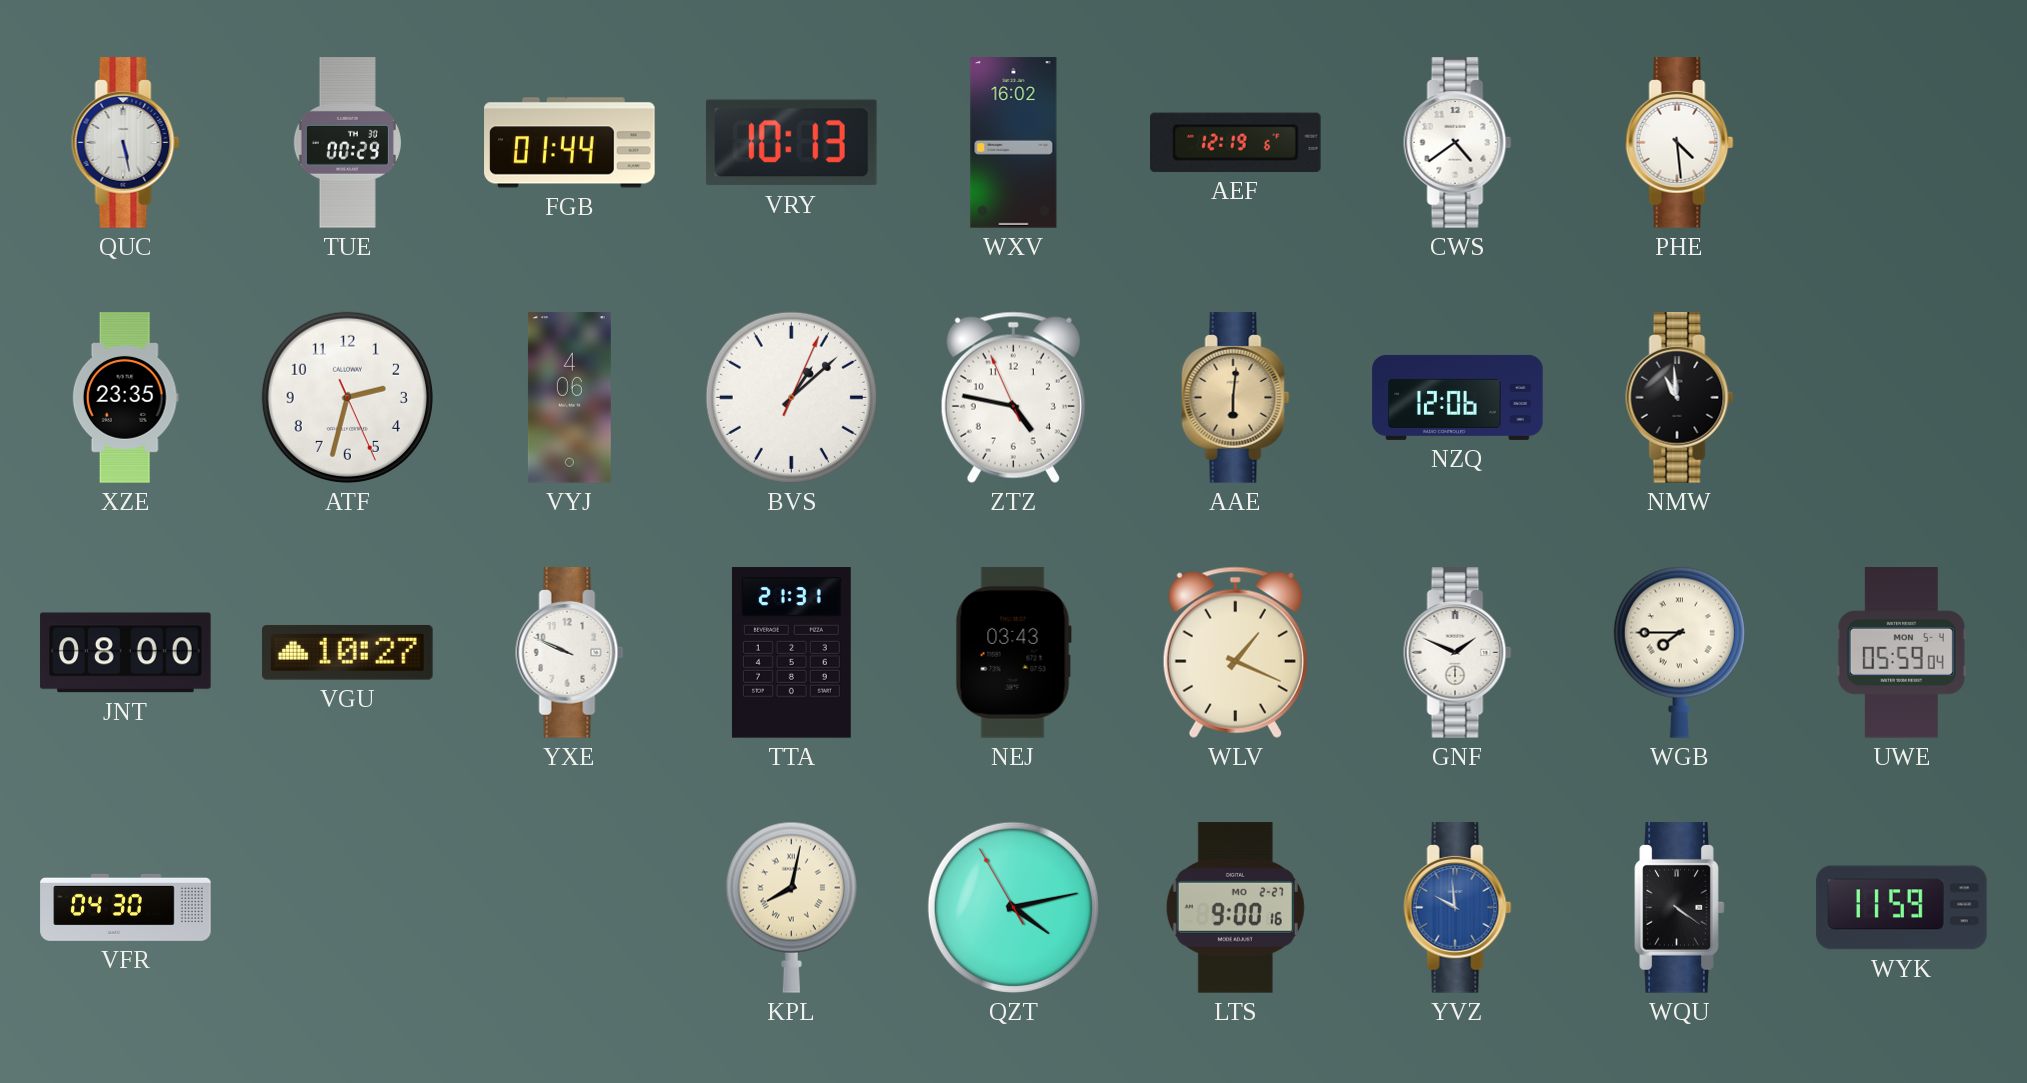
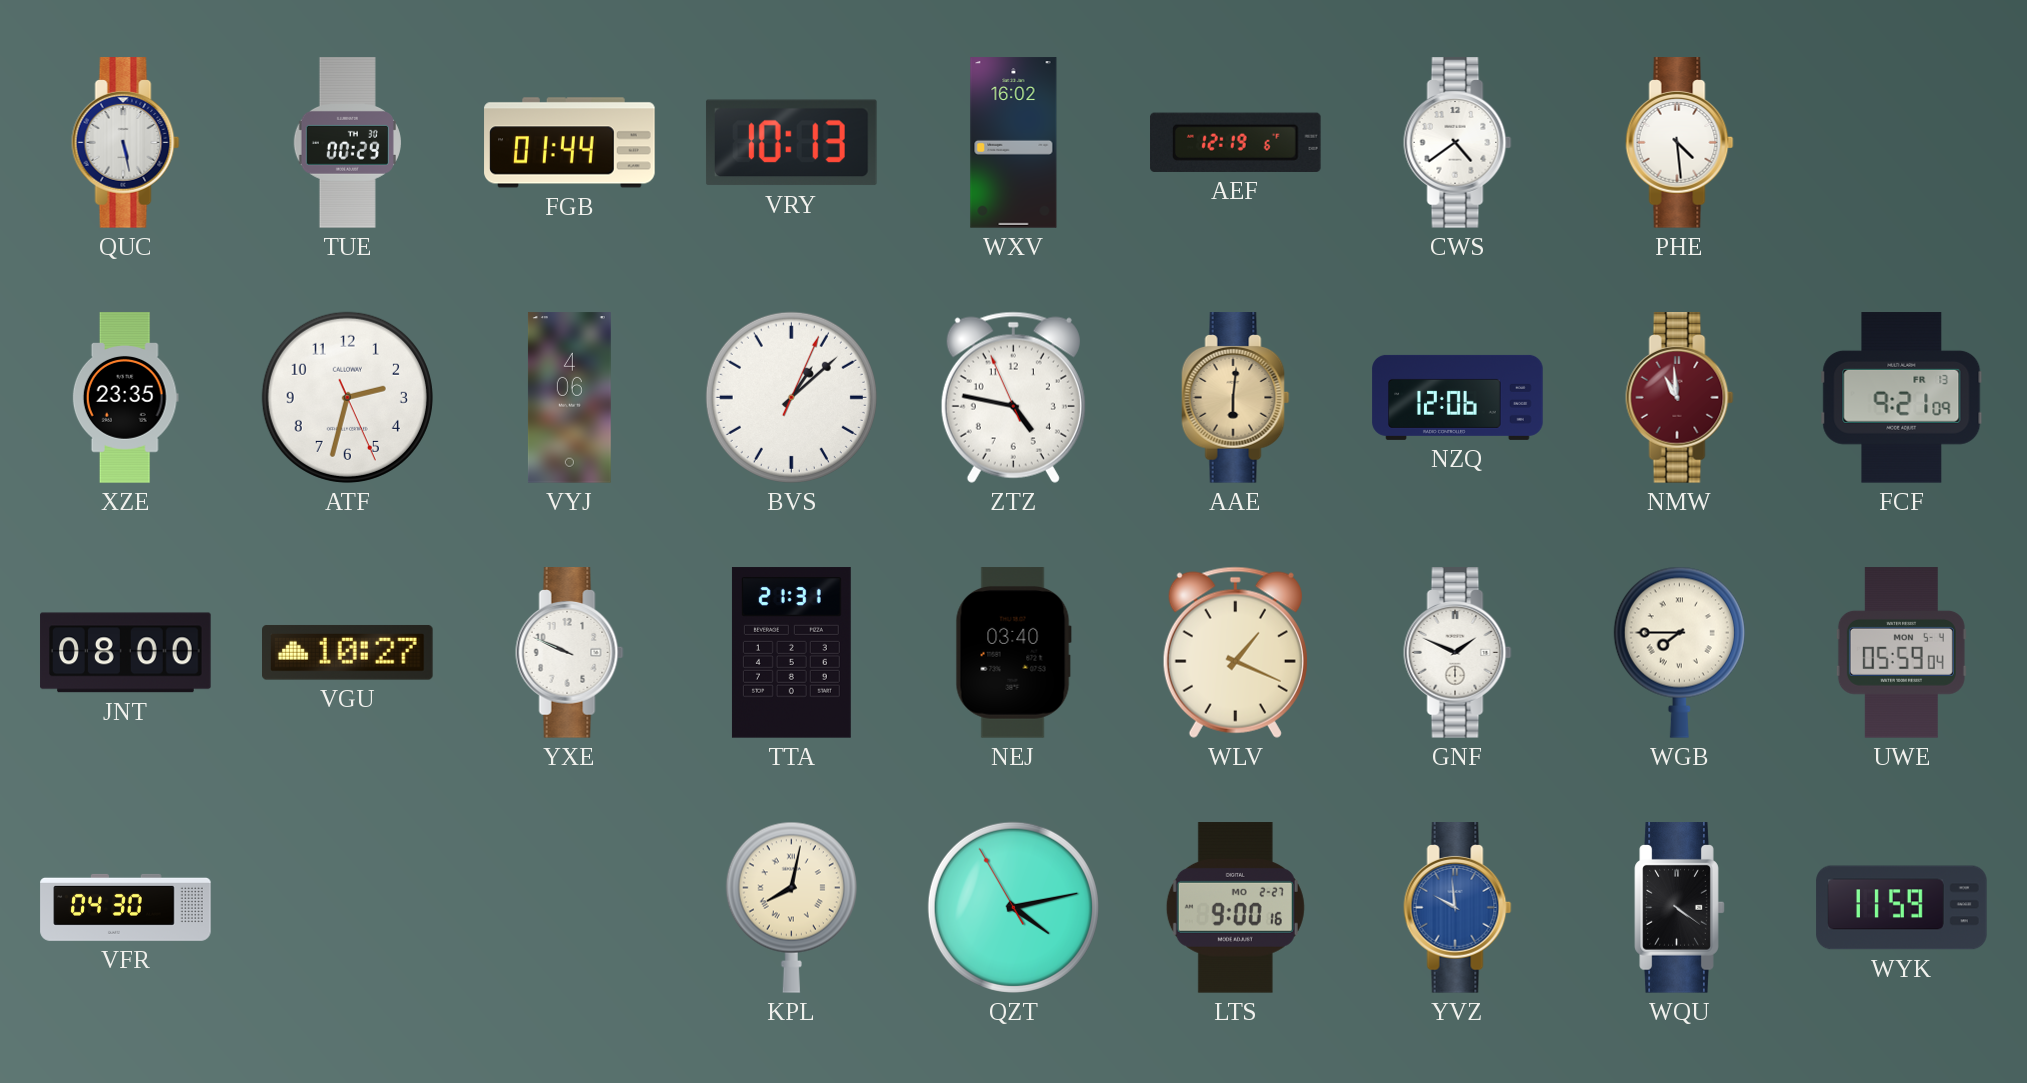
NMW dial: black -> burgundy
FCF: none -> 9:21
NEJ: 03:43 -> 03:40
